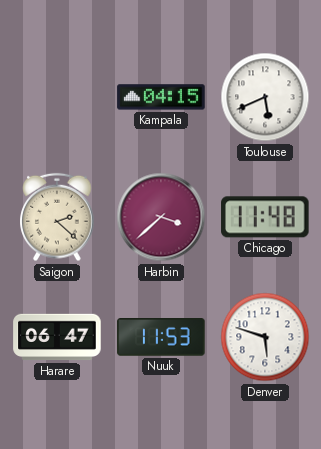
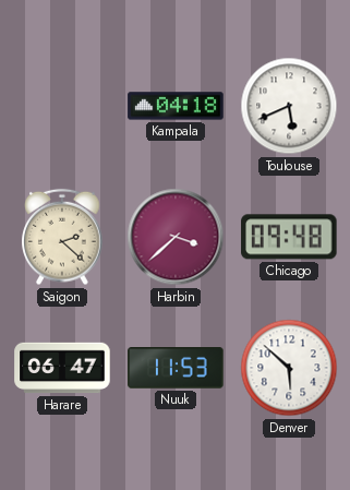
Kampala: 04:15 -> 04:18
Chicago: 11:48 -> 09:48
Denver: 5:48 -> 5:52
